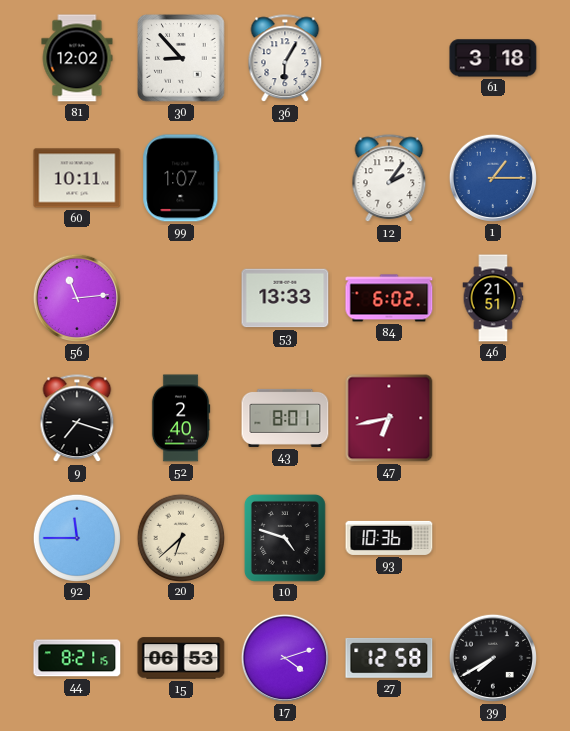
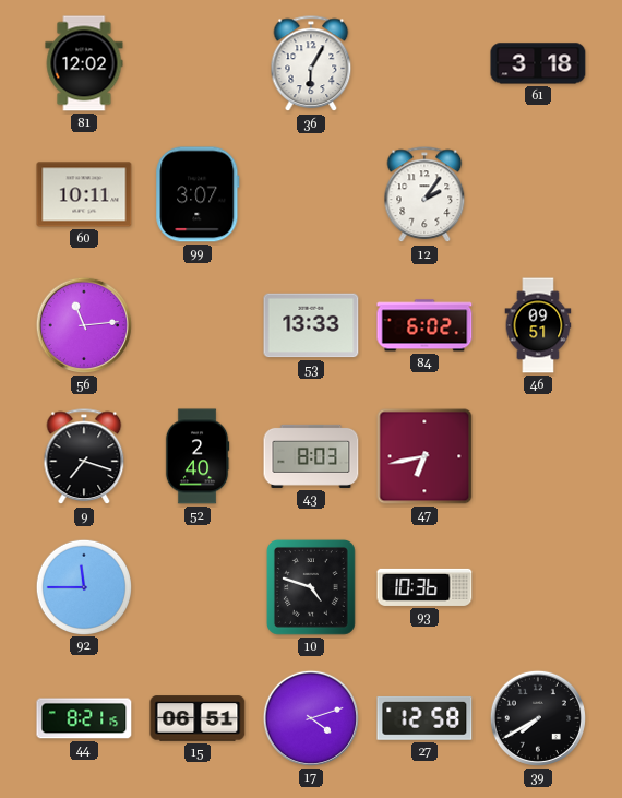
30: 8:53 -> none
99: 1:07 -> 3:07
1: 1:15 -> none
46: 21:51 -> 09:51
43: 8:01 -> 8:03
20: 6:38 -> none
15: 06:53 -> 06:51
